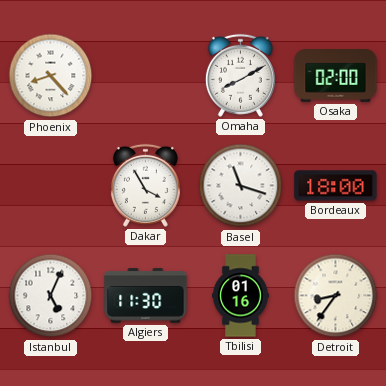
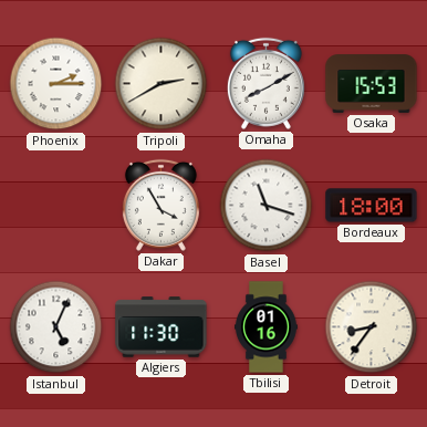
Phoenix: 8:23 -> 2:15
Tripoli: none -> 2:40
Osaka: 02:00 -> 15:53
